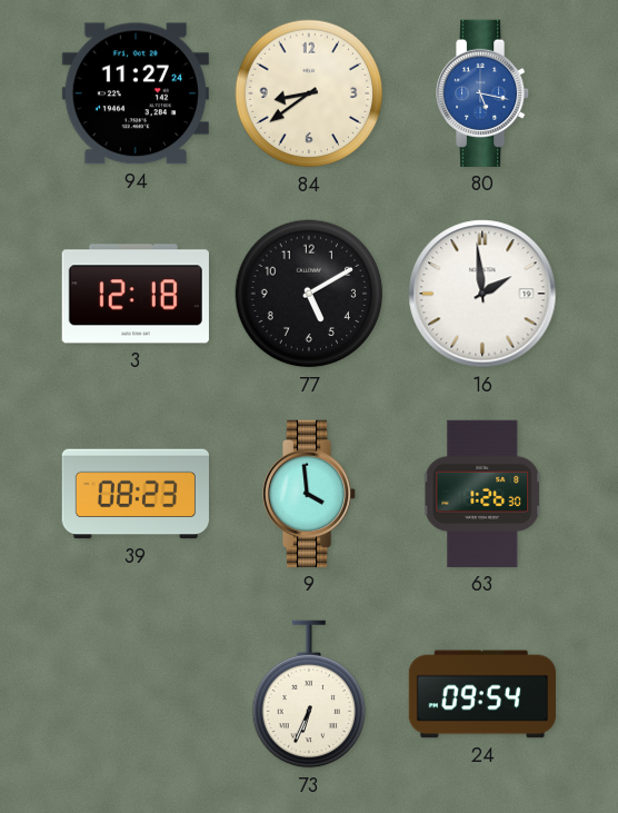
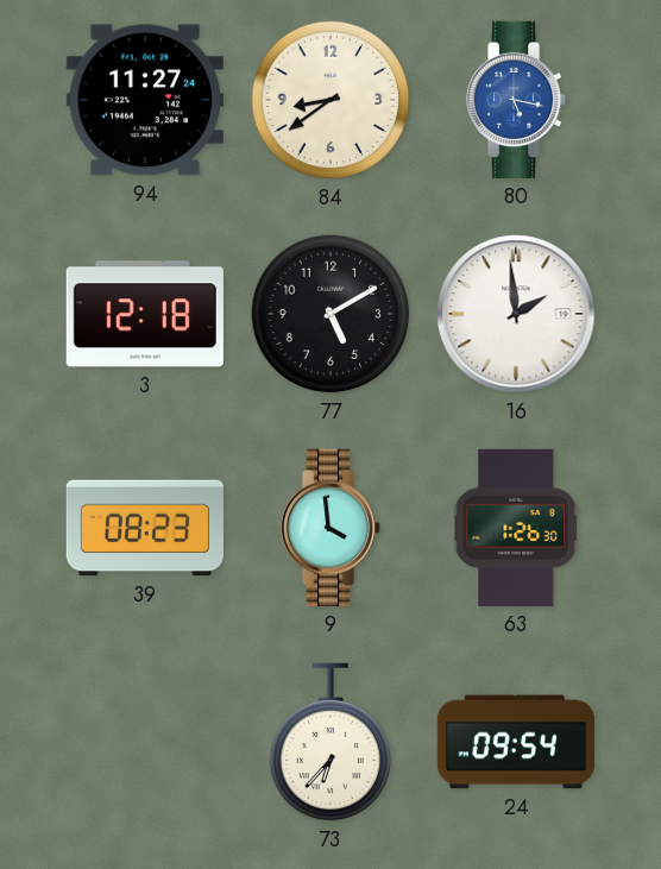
73: 6:34 -> 6:37
